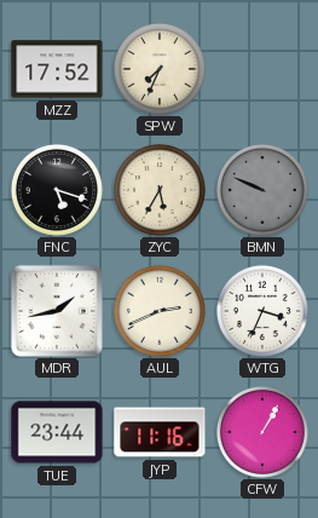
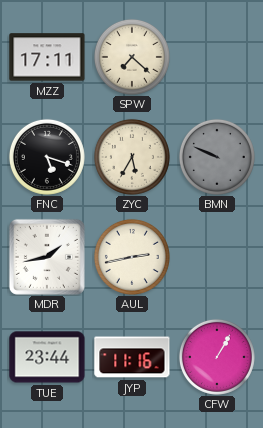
MZZ: 17:52 -> 17:11
SPW: 7:34 -> 7:22
AUL: 2:41 -> 2:43
WTG: 3:34 -> none
